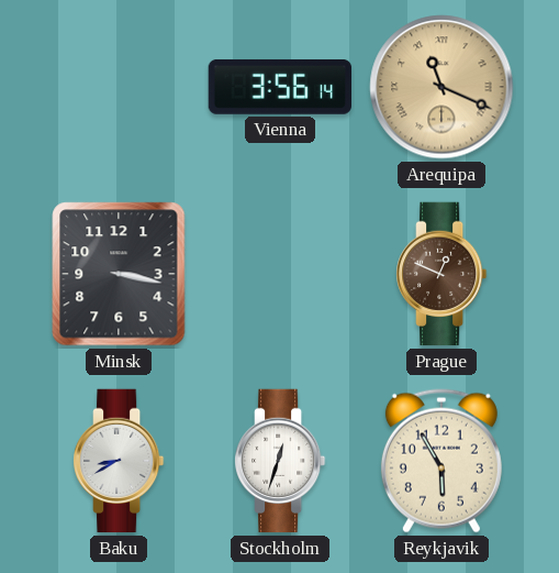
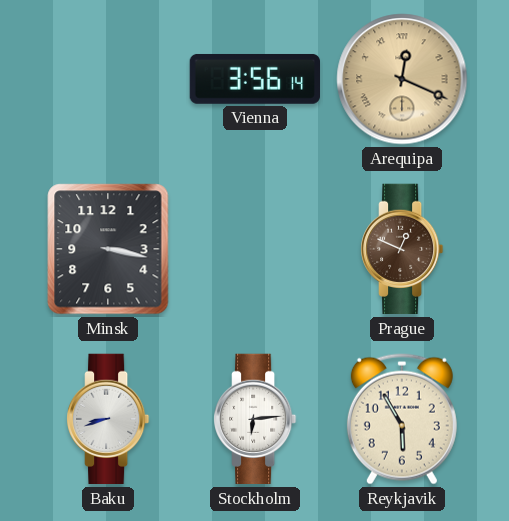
Arequipa: 11:19 -> 12:19
Baku: 8:40 -> 8:42
Stockholm: 12:33 -> 6:14
